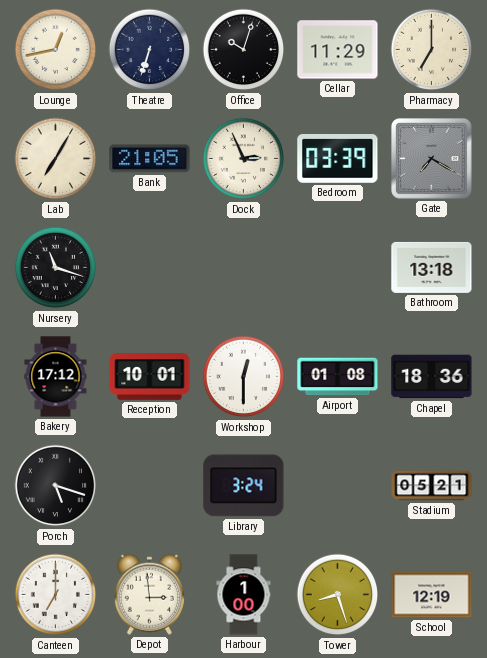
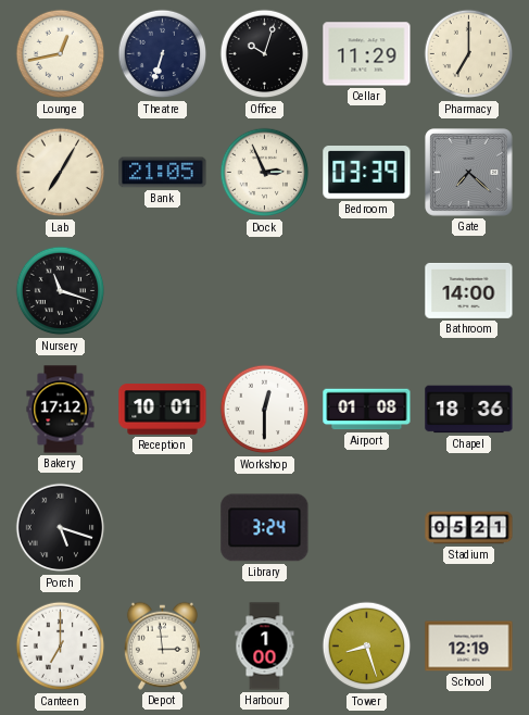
Gate: 7:20 -> 7:22
Bathroom: 13:18 -> 14:00
